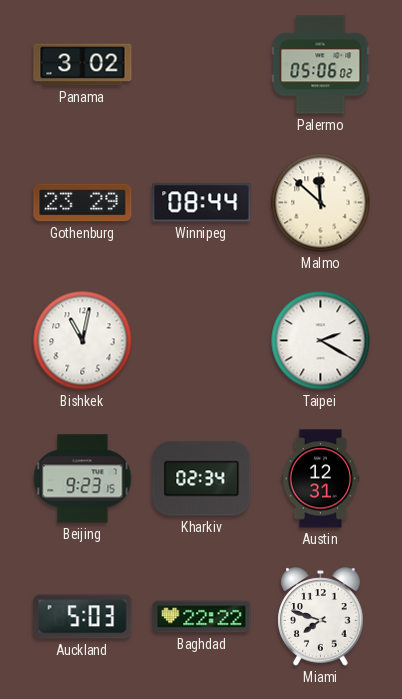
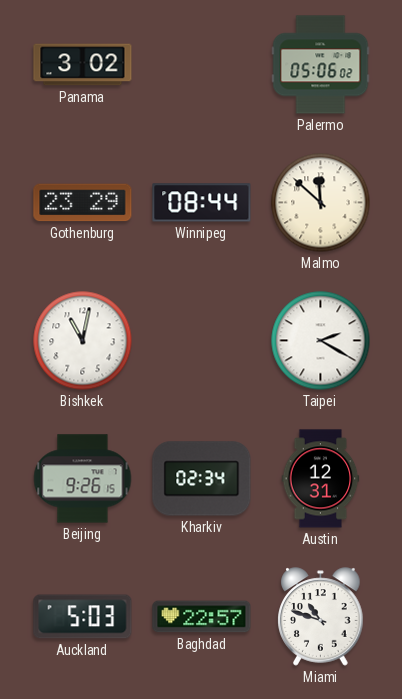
Beijing: 9:23 -> 9:26
Baghdad: 22:22 -> 22:57
Miami: 7:48 -> 10:48
